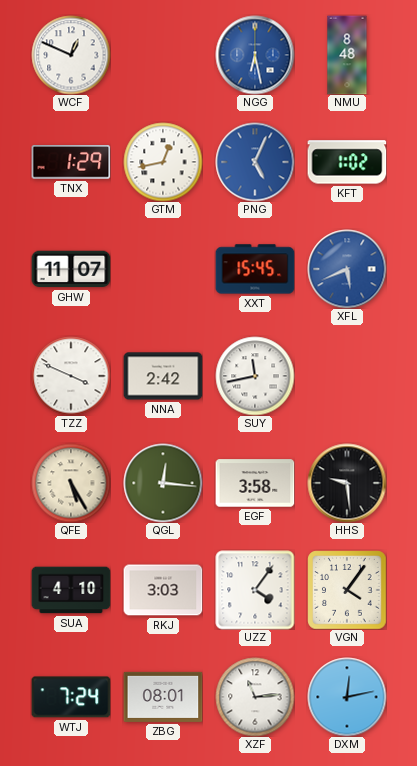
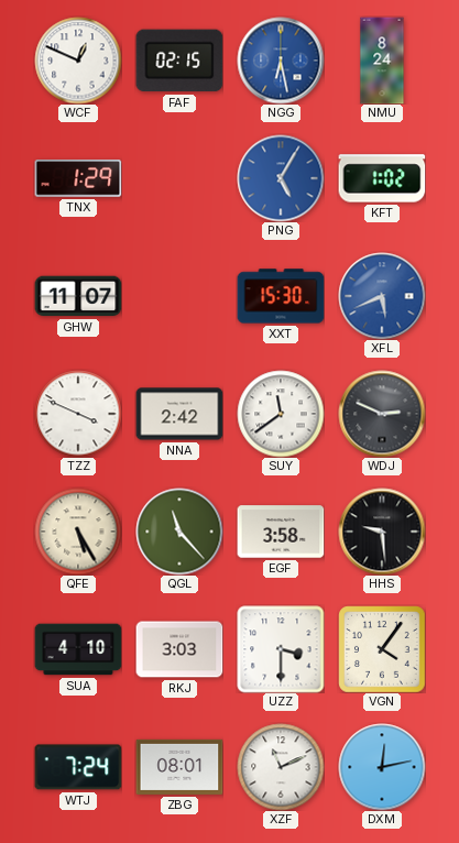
FAF: none -> 02:15
NMU: 8:48 -> 8:24
GTM: 12:43 -> none
PNG: 5:04 -> 5:05
XXT: 15:45 -> 15:30
SUY: 11:43 -> 11:39
WDJ: none -> 2:49
QGL: 12:16 -> 11:23
UZZ: 4:06 -> 3:30
XZF: 11:14 -> 11:11
